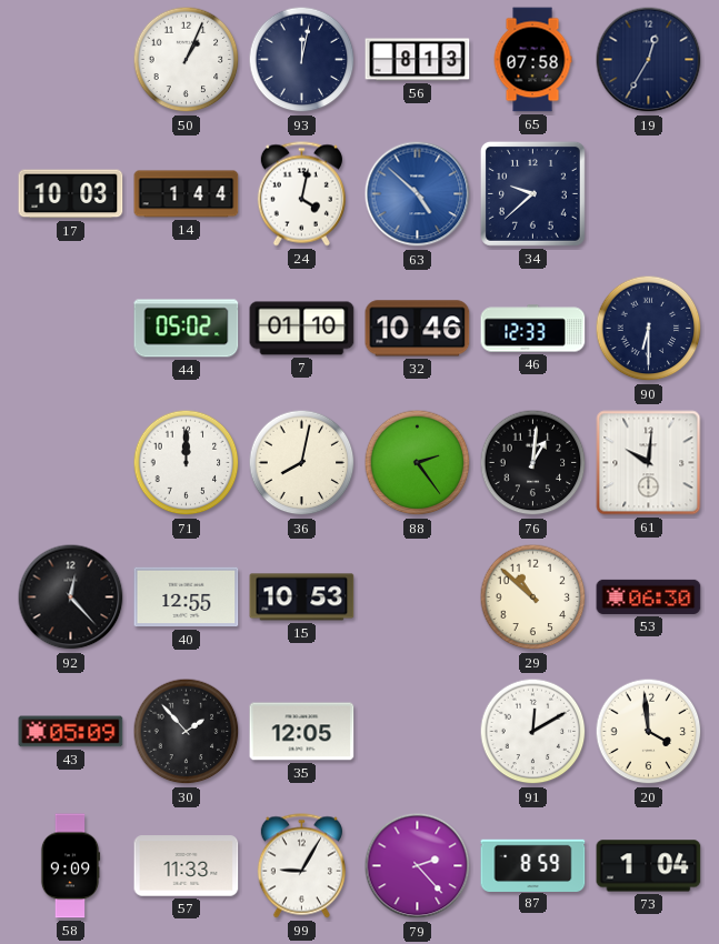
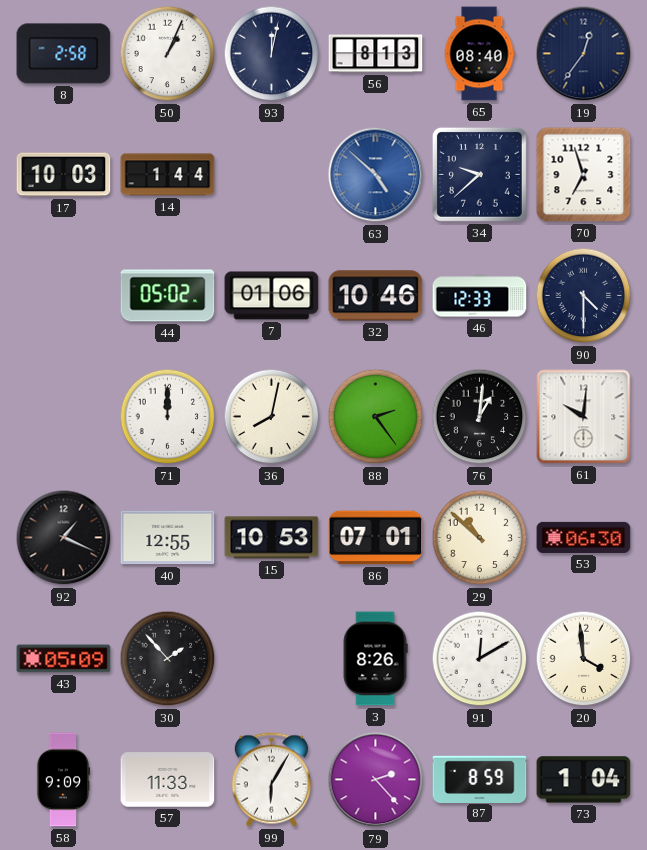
8: none -> 2:58
65: 07:58 -> 08:40
19: 12:35 -> 12:36
24: 4:02 -> none
70: none -> 6:57
7: 01:10 -> 01:06
90: 6:30 -> 4:30
92: 12:23 -> 1:19
86: none -> 07:01
35: 12:05 -> none
3: none -> 8:26
99: 9:05 -> 6:05
